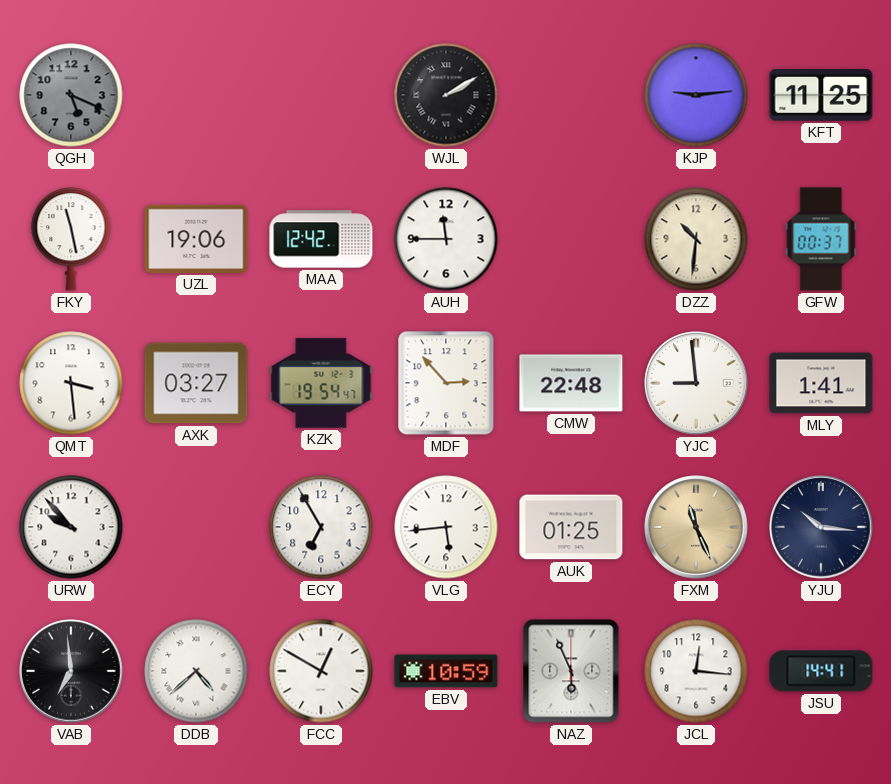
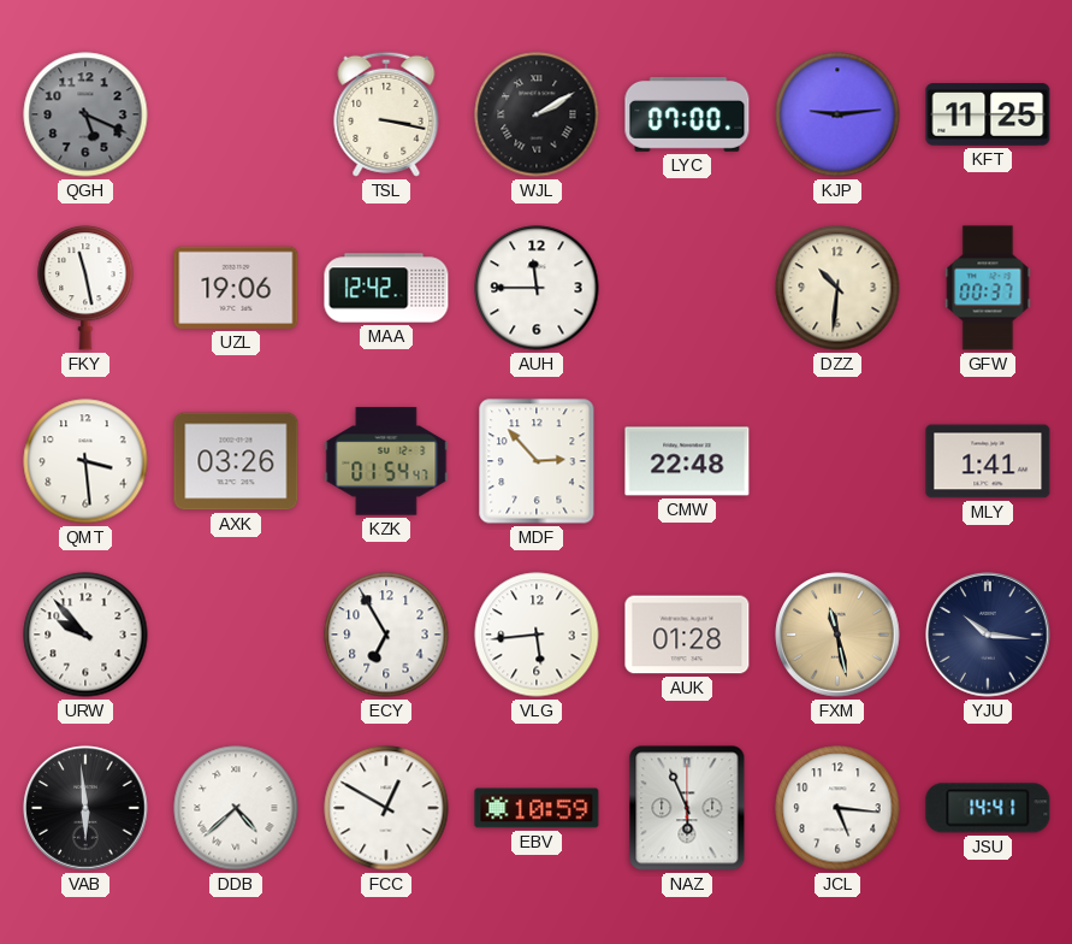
TSL: none -> 3:17
LYC: none -> 07:00
AXK: 03:27 -> 03:26
KZK: 19:54 -> 01:54
YJC: 8:59 -> none
AUK: 01:25 -> 01:28
FXM: 11:26 -> 11:28
VAB: 6:59 -> 5:59
JCL: 12:16 -> 5:16
